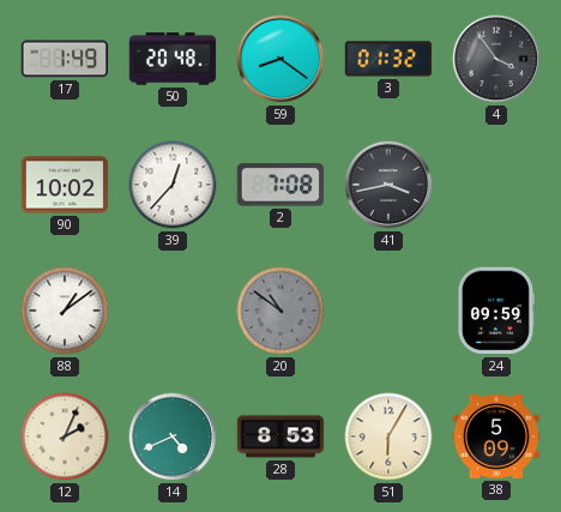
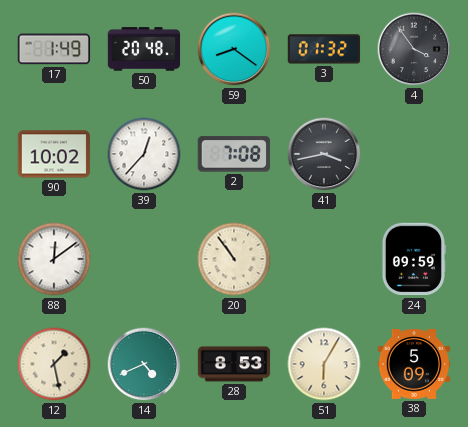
88: 1:09 -> 12:09
20: 10:51 -> 10:54
20 dial: grey -> cream
12: 2:04 -> 1:28
